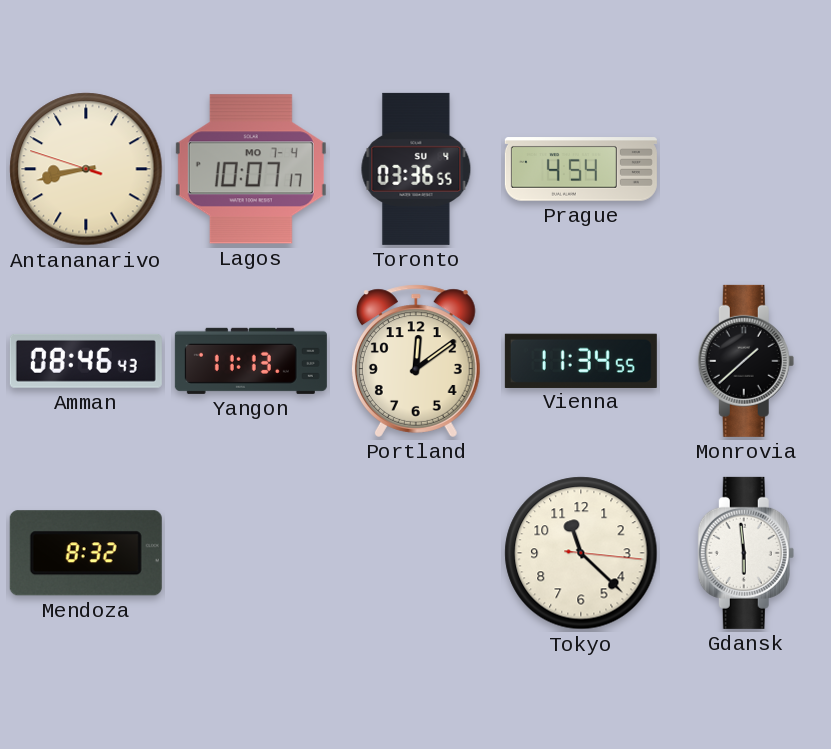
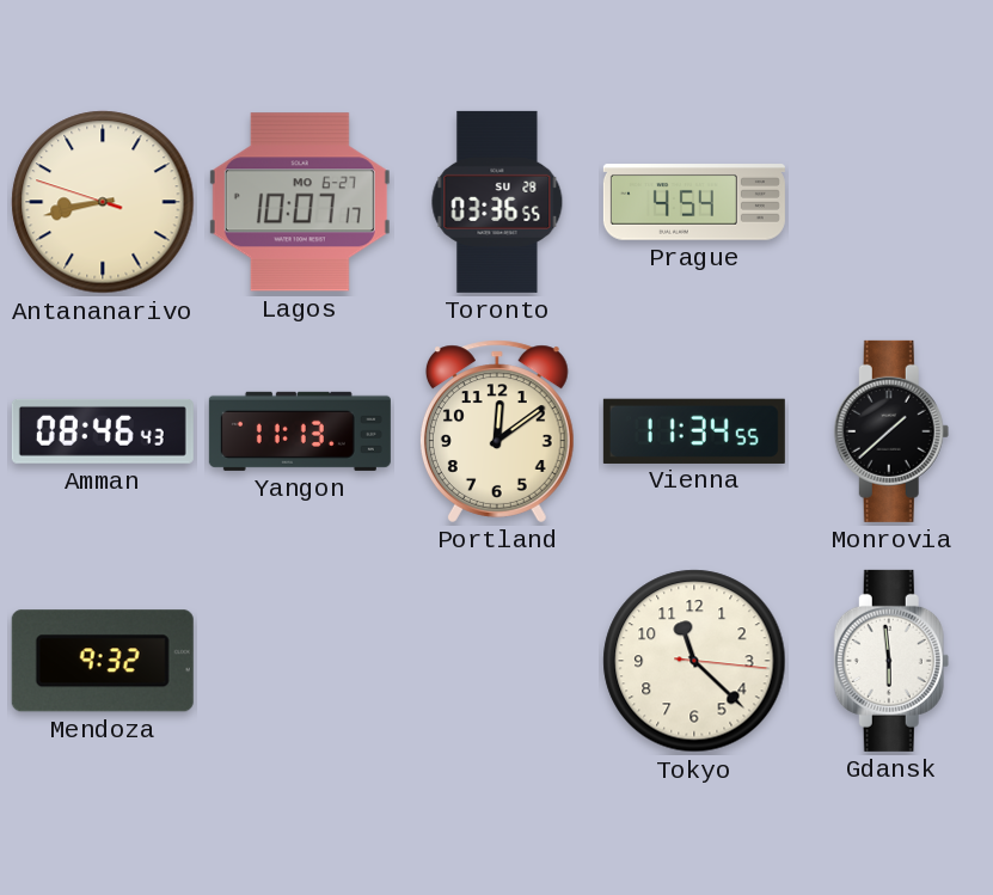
Lagos date: MO 7-4 -> MO 6-27
Toronto date: SU 4 -> SU 28
Mendoza: 8:32 -> 9:32
